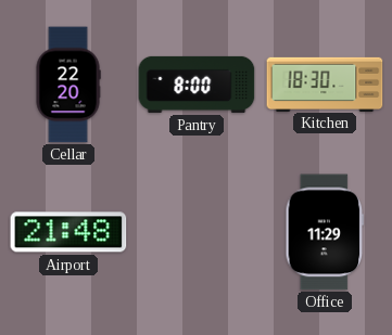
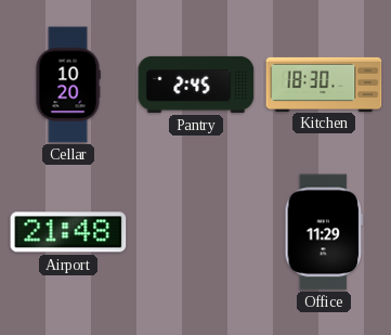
Cellar: 22:20 -> 10:20
Pantry: 8:00 -> 2:45
